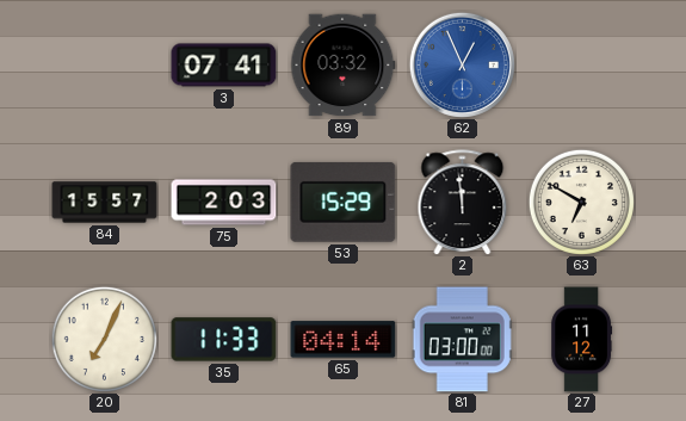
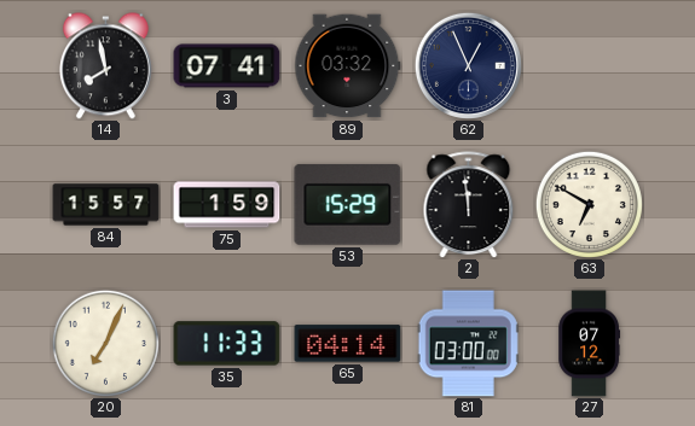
14: none -> 7:58
62 dial: blue -> navy
75: 2:03 -> 1:59
27: 11:12 -> 07:12
